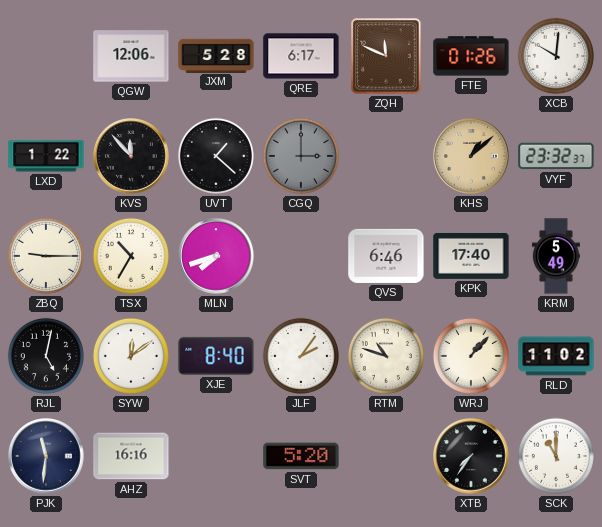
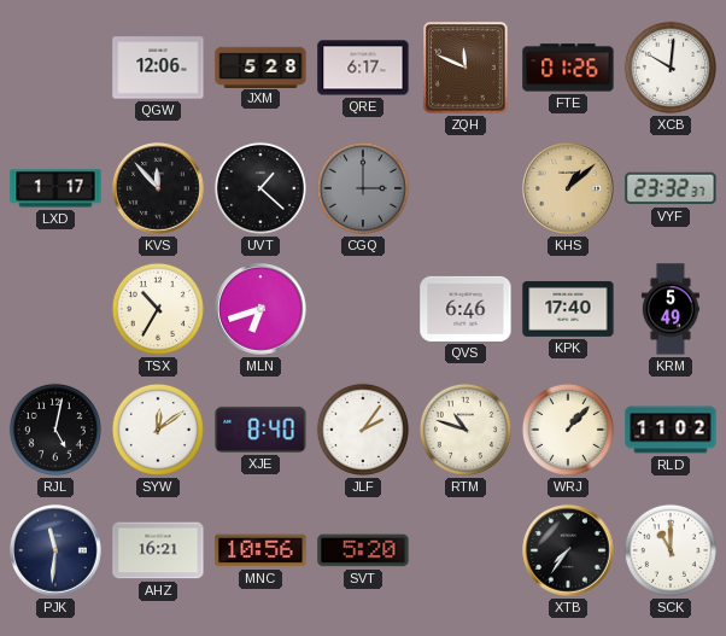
LXD: 1:22 -> 1:17
ZBQ: 9:15 -> none
MLN: 7:42 -> 6:42
AHZ: 16:16 -> 16:21
MNC: none -> 10:56
